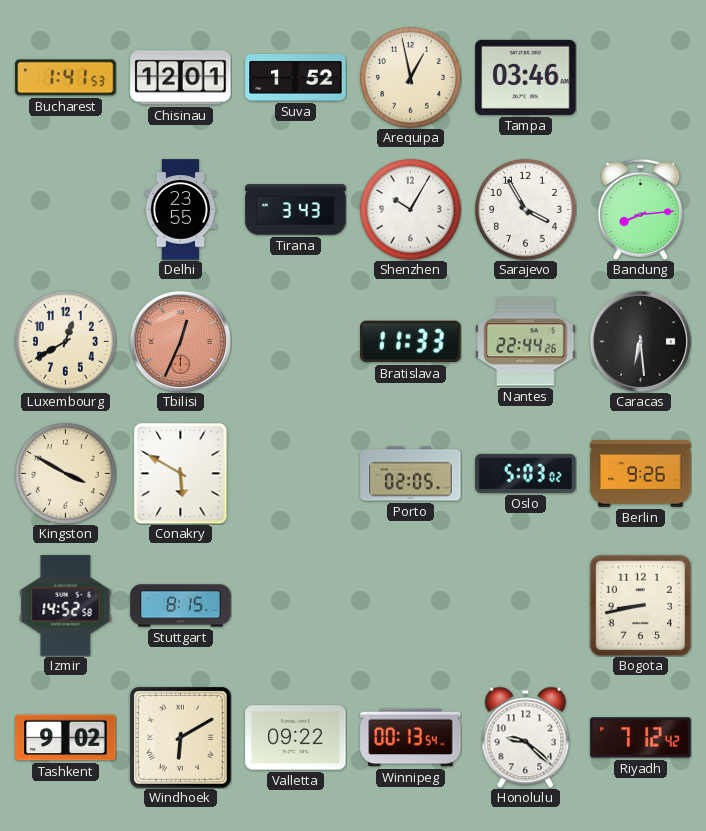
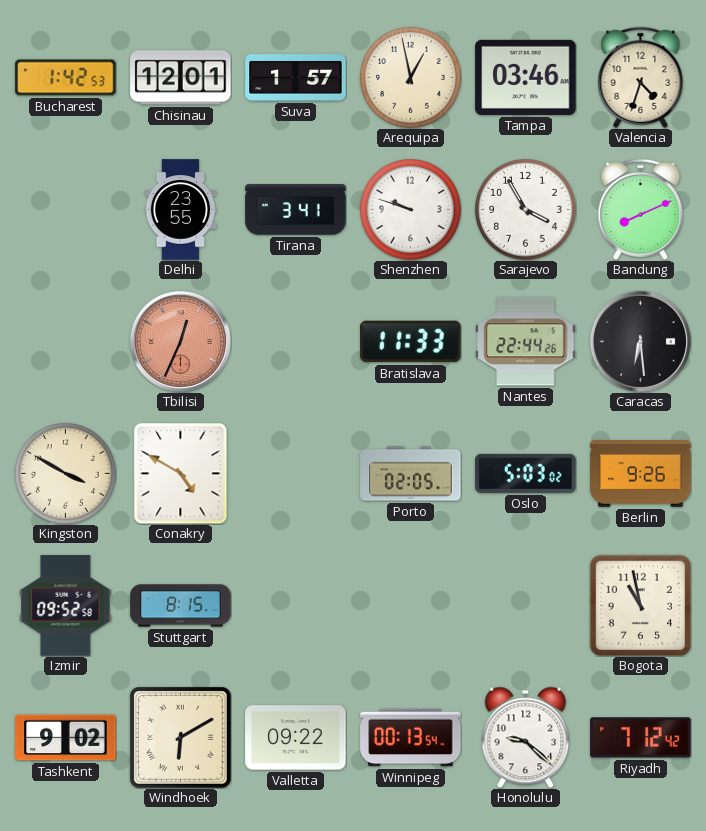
Bucharest: 1:41 -> 1:42
Suva: 1:52 -> 1:57
Valencia: none -> 4:33
Tirana: 3:43 -> 3:41
Shenzhen: 10:05 -> 9:48
Bandung: 8:14 -> 8:11
Luxembourg: 12:40 -> none
Conakry: 5:50 -> 4:50
Izmir: 14:52 -> 09:52
Bogota: 8:43 -> 10:58
